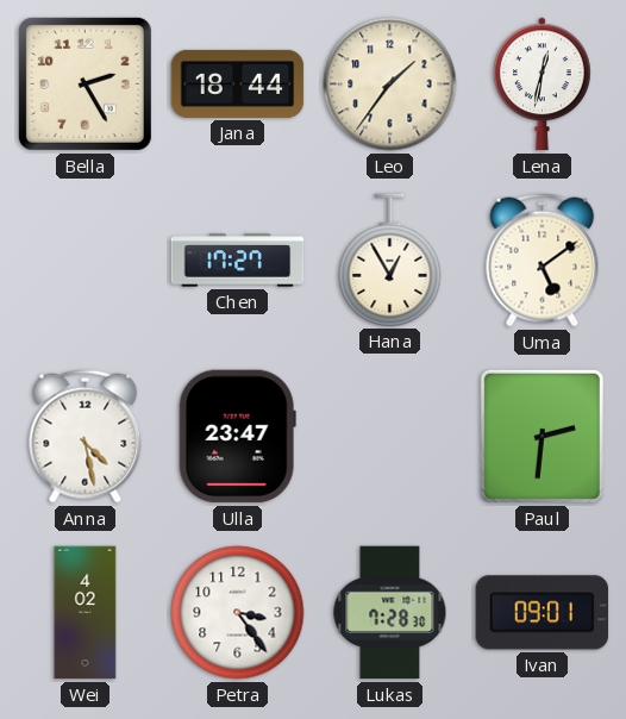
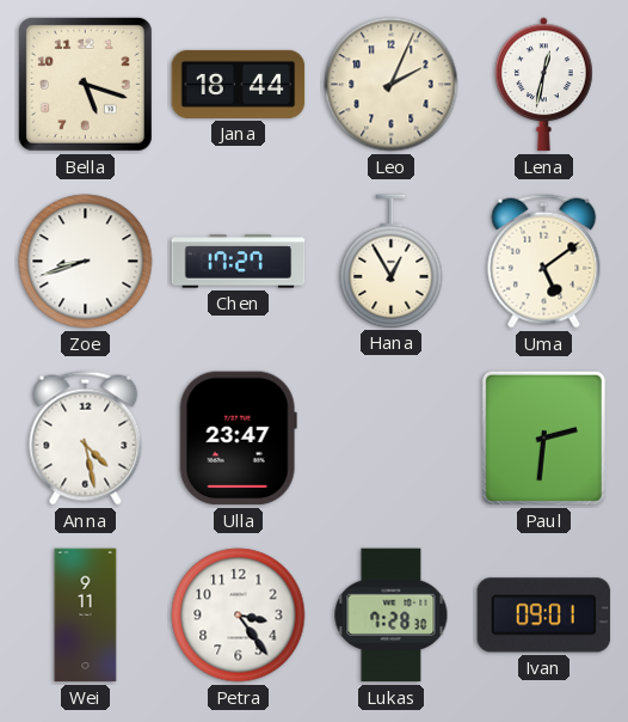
Bella: 2:25 -> 5:18
Leo: 1:36 -> 2:04
Zoe: none -> 8:42
Wei: 4:02 -> 9:11
